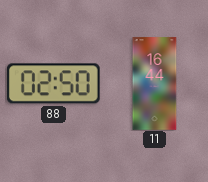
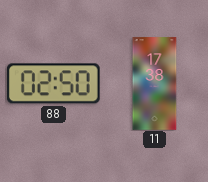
11: 16:44 -> 17:38
